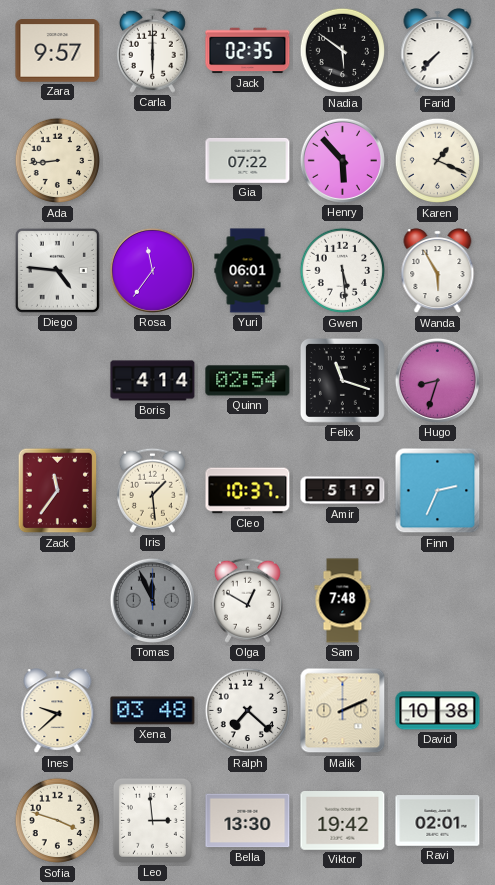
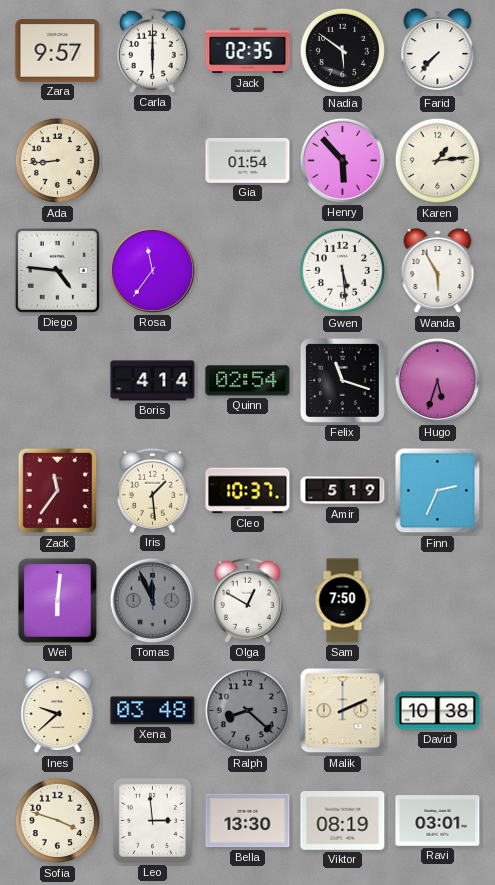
Gia: 07:22 -> 01:54
Karen: 1:19 -> 1:14
Yuri: 06:01 -> none
Hugo: 8:33 -> 5:33
Wei: none -> 6:01
Sam: 7:48 -> 7:50
Ralph: 7:22 -> 8:22
Ralph dial: white -> grey
Viktor: 19:42 -> 08:19
Ravi: 02:01 -> 03:01
